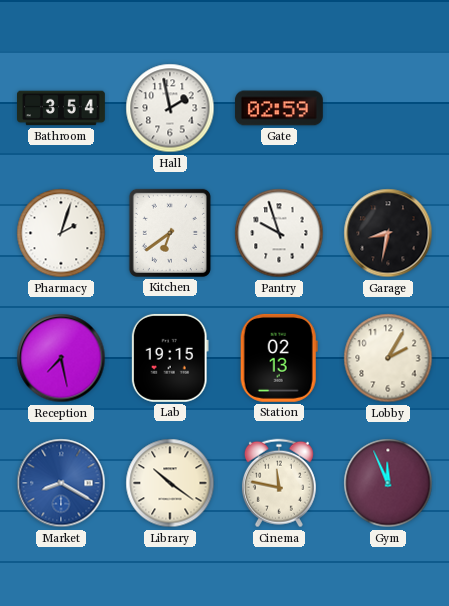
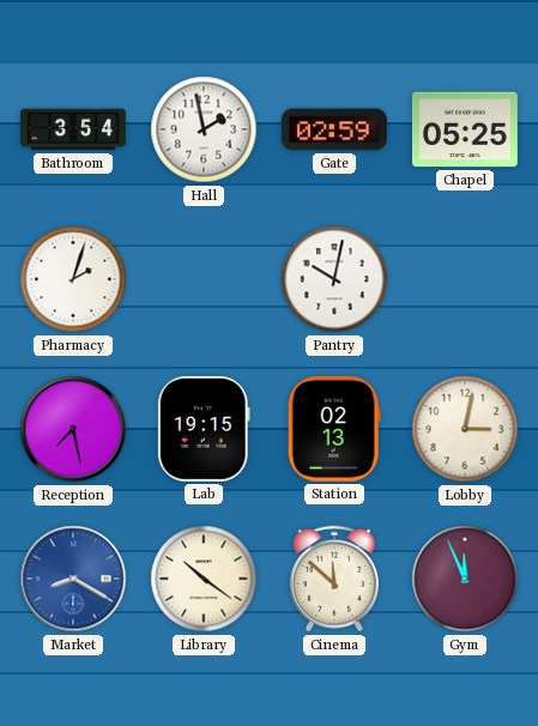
Chapel: none -> 05:25
Kitchen: 6:39 -> none
Pantry: 9:57 -> 10:02
Garage: 8:32 -> none
Lobby: 2:05 -> 3:02
Cinema: 11:47 -> 11:52
